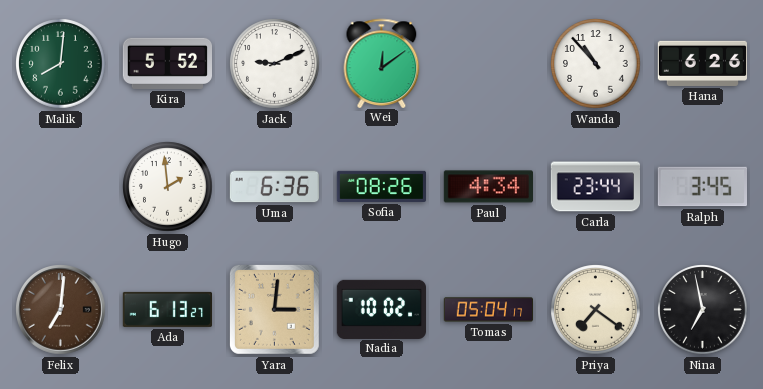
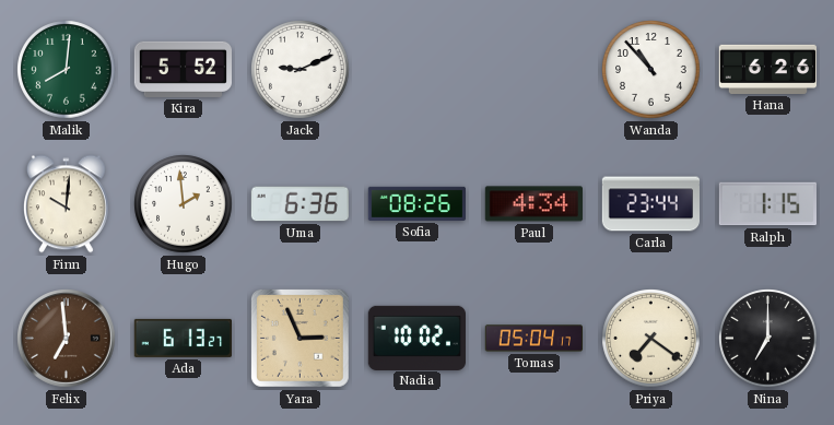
Wei: 12:09 -> none
Finn: none -> 10:01
Ralph: 3:45 -> 1:15
Felix: 7:01 -> 6:59
Yara: 3:01 -> 2:56
Nina: 6:58 -> 7:00
